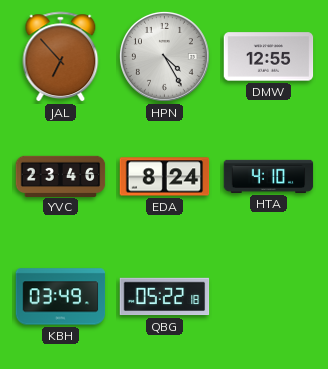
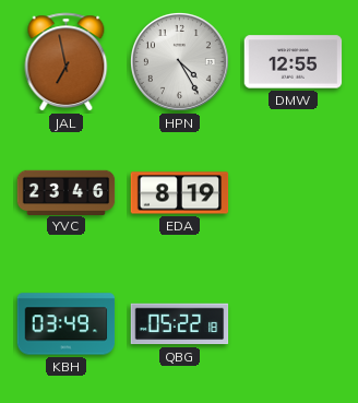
JAL: 6:53 -> 6:58
EDA: 8:24 -> 8:19
HTA: 4:10 -> none
